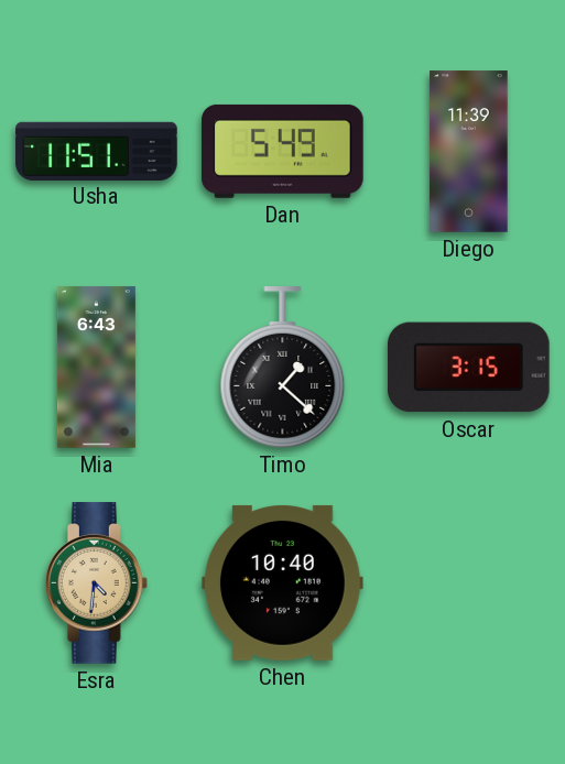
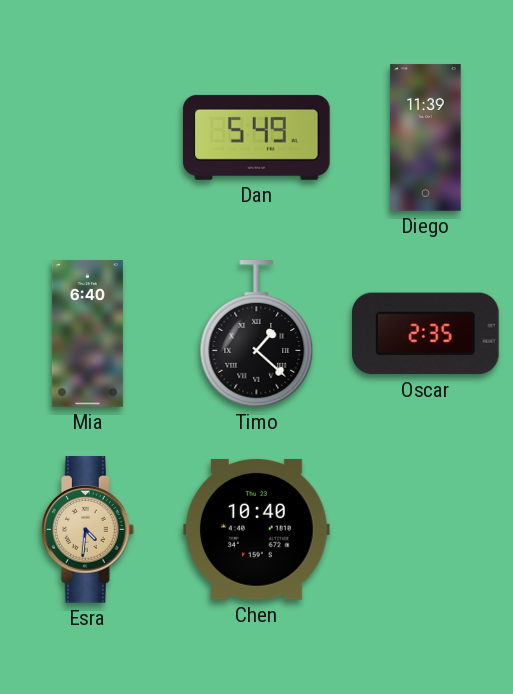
Usha: 11:51 -> none
Mia: 6:43 -> 6:40
Oscar: 3:15 -> 2:35
